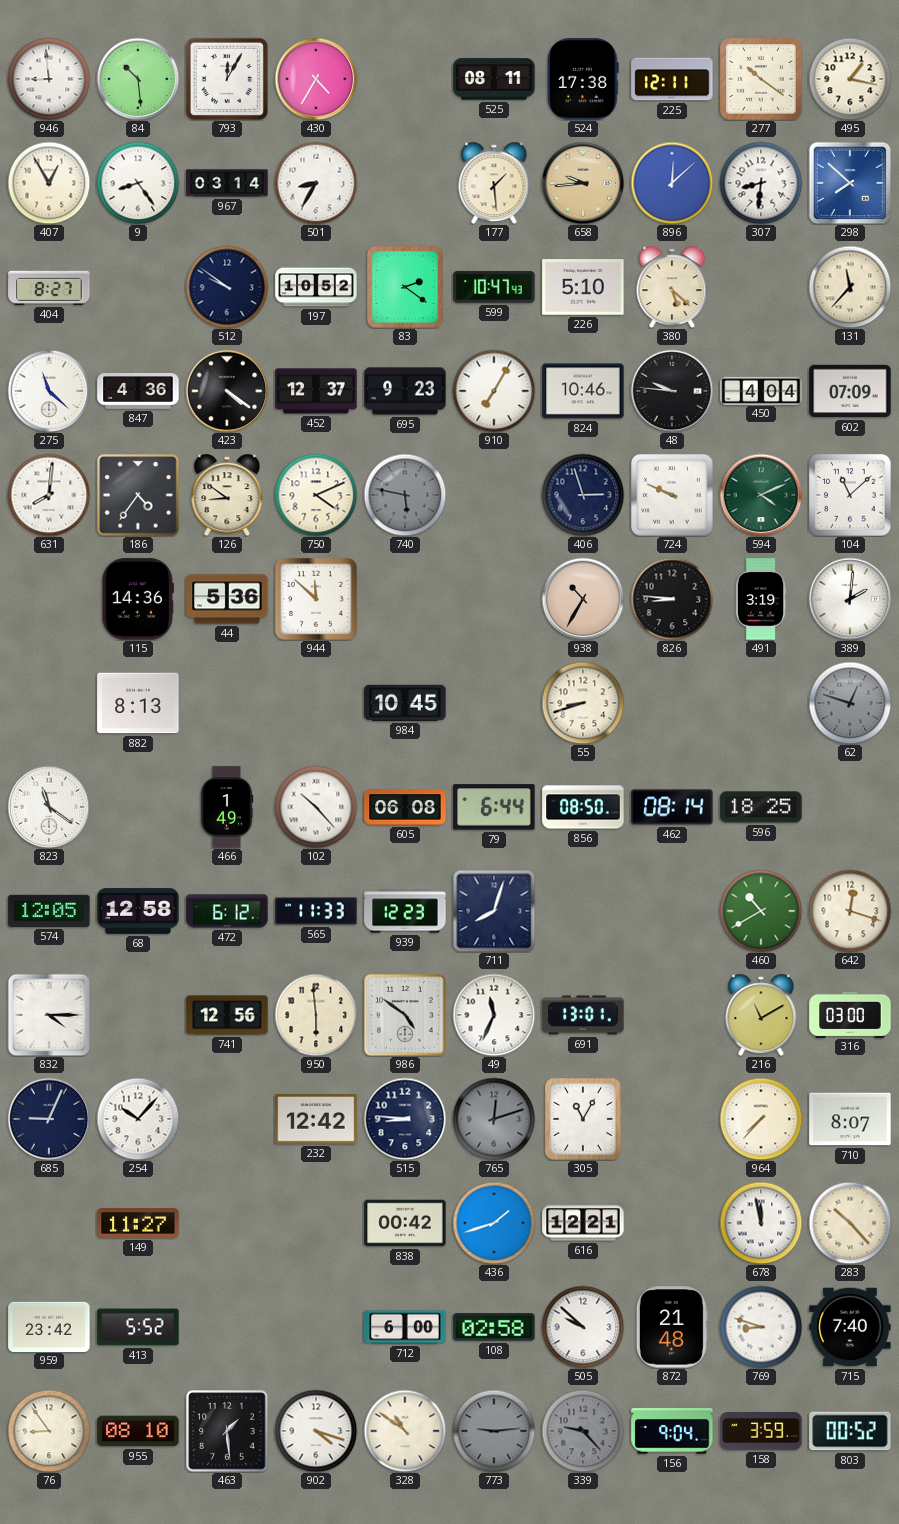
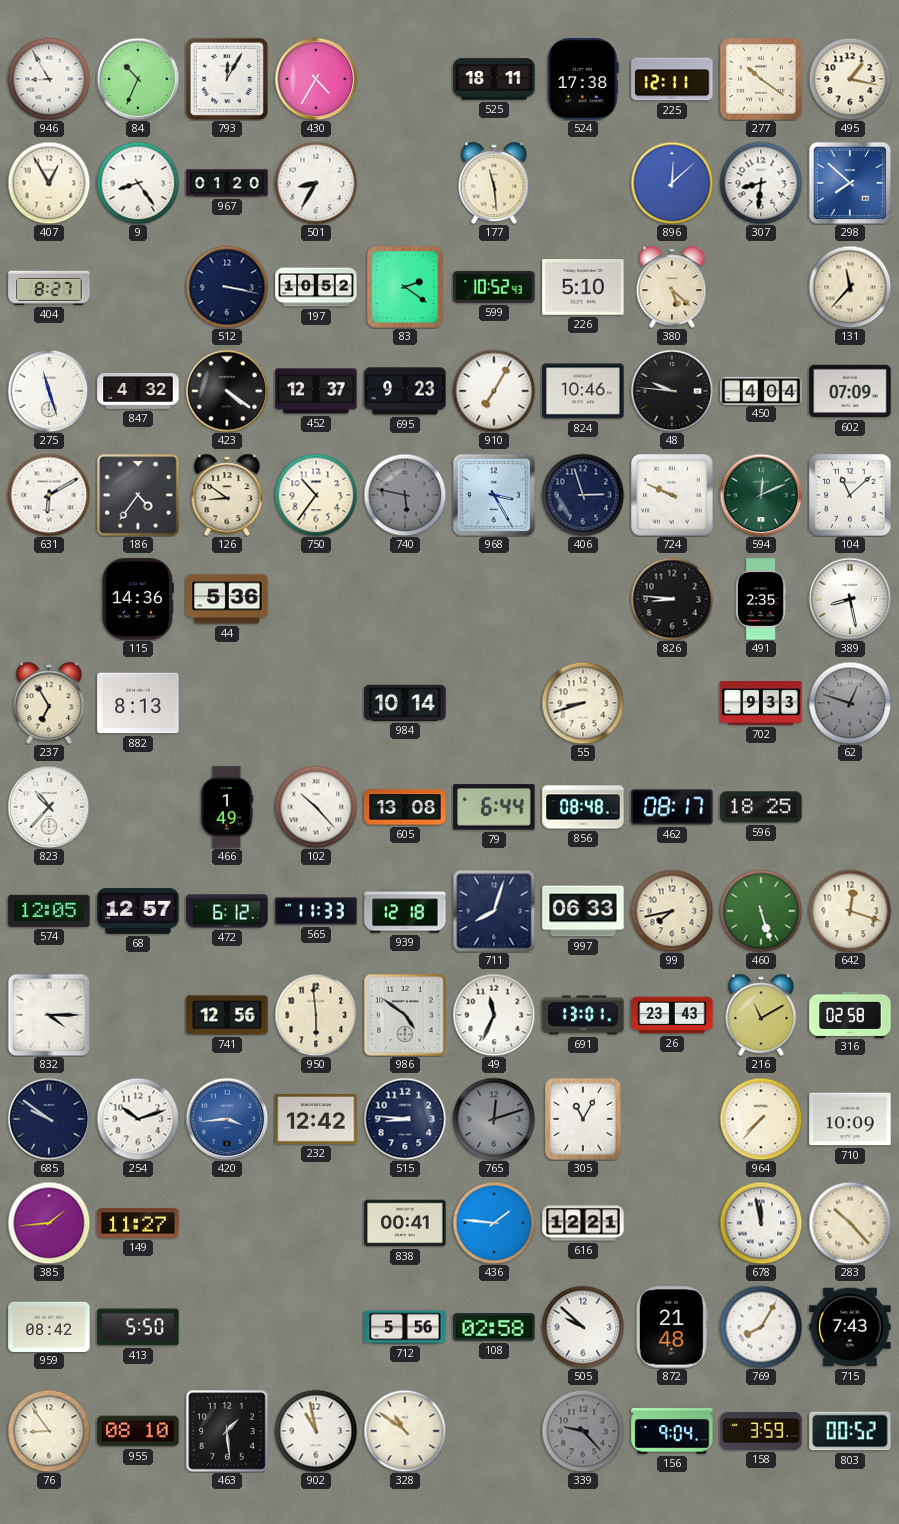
946: 8:59 -> 8:55
84: 10:29 -> 10:34
525: 08:11 -> 18:11
967: 03:14 -> 01:20
177: 1:29 -> 11:29
658: 9:44 -> none
512: 9:51 -> 3:17
599: 10:47 -> 10:52
275: 11:22 -> 11:27
847: 4:36 -> 4:32
631: 8:01 -> 6:10
750: 4:11 -> 10:36
968: none -> 3:25
594: 4:11 -> 12:11
944: 11:52 -> none
938: 10:35 -> none
491: 3:19 -> 2:35
389: 2:01 -> 8:28
237: none -> 6:55
984: 10:45 -> 10:14
702: none -> 9:33
823: 11:21 -> 10:37
605: 06:08 -> 13:08
856: 08:50 -> 08:48
462: 08:14 -> 08:17
68: 12:58 -> 12:57
939: 12:23 -> 12:18
997: none -> 06:33
99: none -> 7:43
460: 10:40 -> 5:27
26: none -> 23:43
316: 03:00 -> 02:58
685: 9:04 -> 9:51
254: 10:07 -> 10:12
420: none -> 3:44
710: 8:07 -> 10:09
385: none -> 1:44
838: 00:42 -> 00:41
436: 1:42 -> 1:46
959: 23:42 -> 08:42
413: 5:52 -> 5:50
712: 6:00 -> 5:56
769: 8:48 -> 8:05
715: 7:40 -> 7:43
902: 4:18 -> 10:58
773: 9:14 -> none
